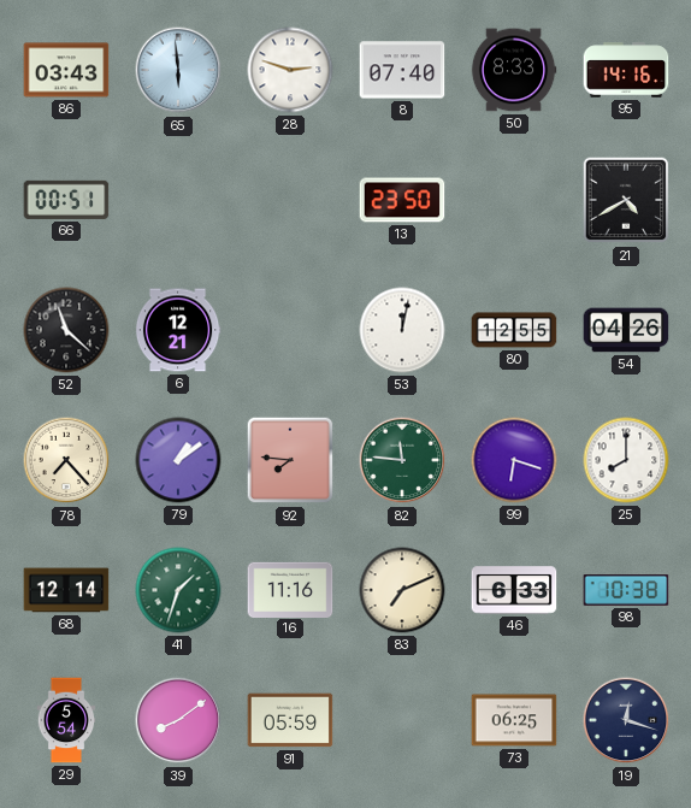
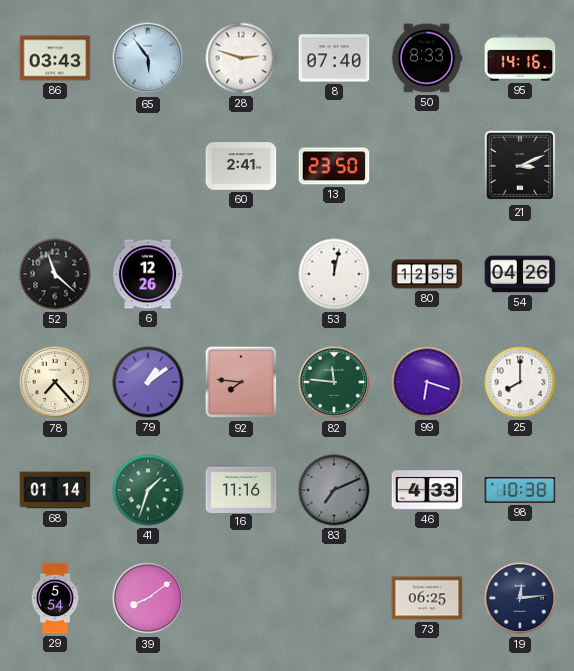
65: 5:59 -> 5:54
66: 00:51 -> none
60: none -> 2:41
21: 4:40 -> 3:11
6: 12:21 -> 12:26
68: 12:14 -> 01:14
83 dial: cream -> grey
46: 6:33 -> 4:33
91: 05:59 -> none
19: 12:18 -> 12:14
